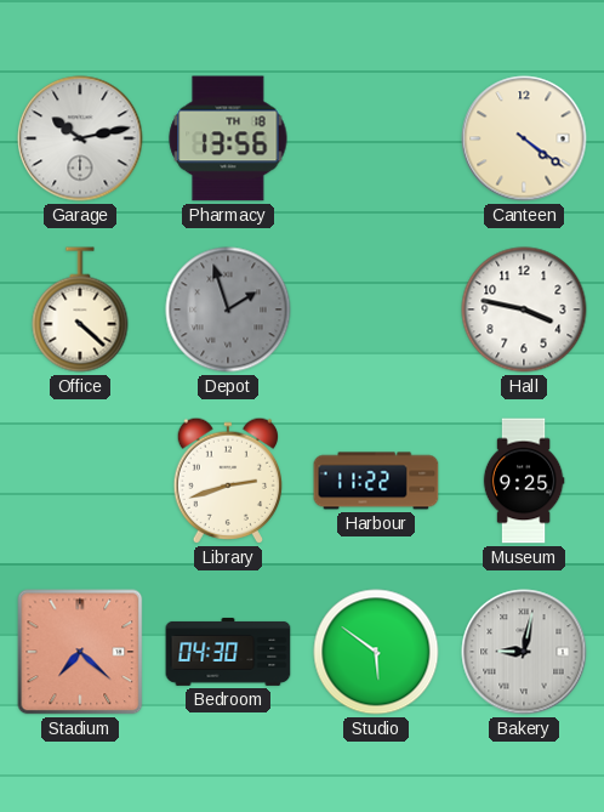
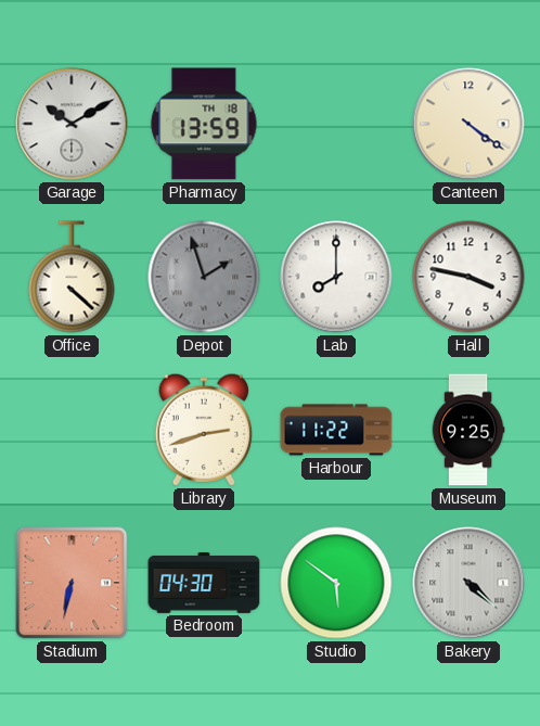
Garage: 10:13 -> 10:10
Pharmacy: 13:56 -> 13:59
Lab: none -> 8:00
Stadium: 7:22 -> 6:32
Bakery: 9:02 -> 4:22
